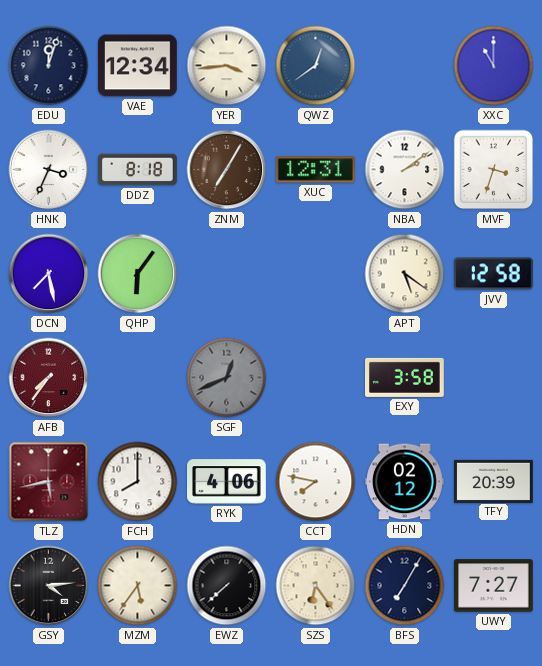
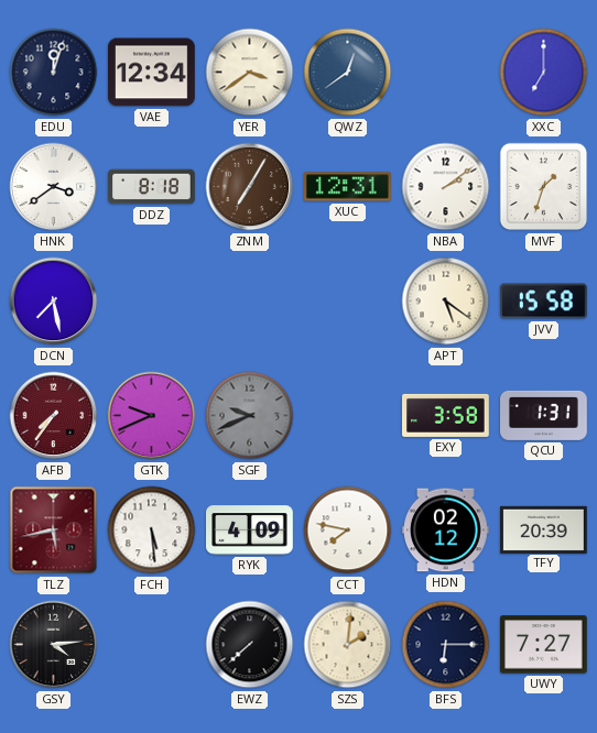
YER: 3:44 -> 3:39
XXC: 11:00 -> 7:00
HNK: 3:34 -> 3:39
MVF: 3:33 -> 1:33
QHP: 6:06 -> none
JVV: 12:58 -> 15:58
GTK: none -> 9:41
SGF: 12:41 -> 9:41
QCU: none -> 1:31
FCH: 8:00 -> 5:29
RYK: 4:06 -> 4:09
MZM: 5:36 -> none
SZS: 6:24 -> 2:01
BFS: 7:05 -> 6:15
